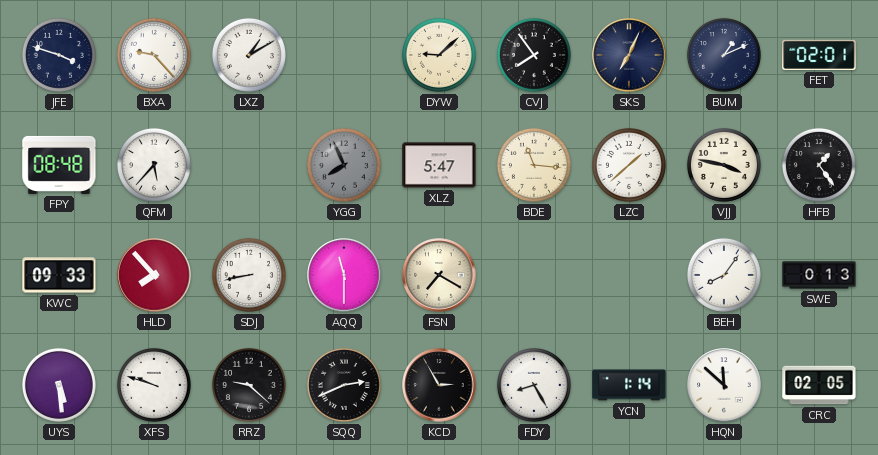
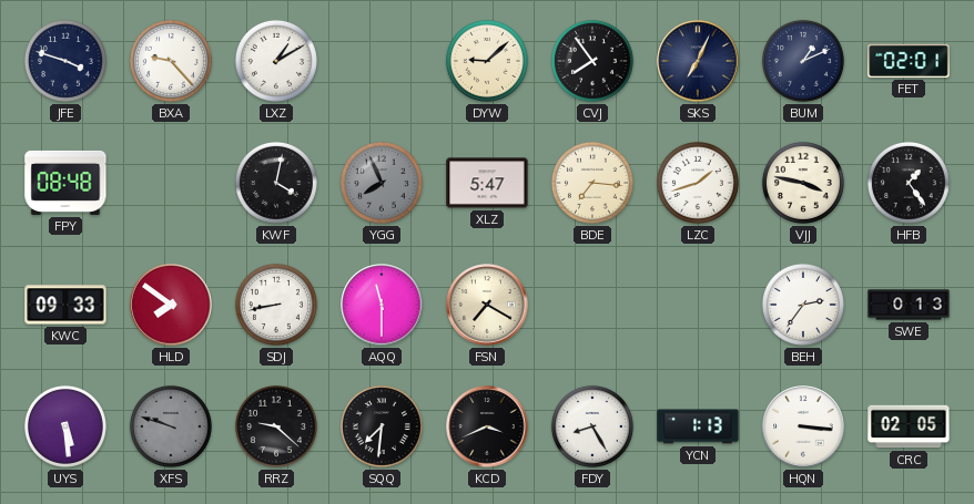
QFM: 5:37 -> none
KWF: none -> 4:02
BDE: 11:16 -> 7:16
LZC: 1:38 -> 1:42
HLD: 7:53 -> 7:51
BEH: 8:06 -> 2:36
XFS dial: white -> grey
SQQ: 2:41 -> 7:31
KCD: 2:55 -> 3:41
YCN: 1:14 -> 1:13
HQN: 11:52 -> 3:16
